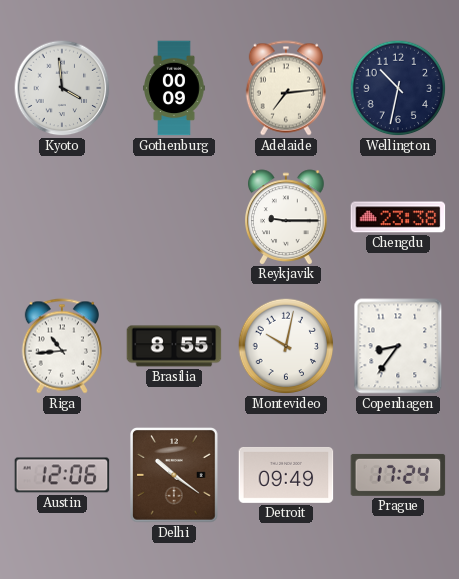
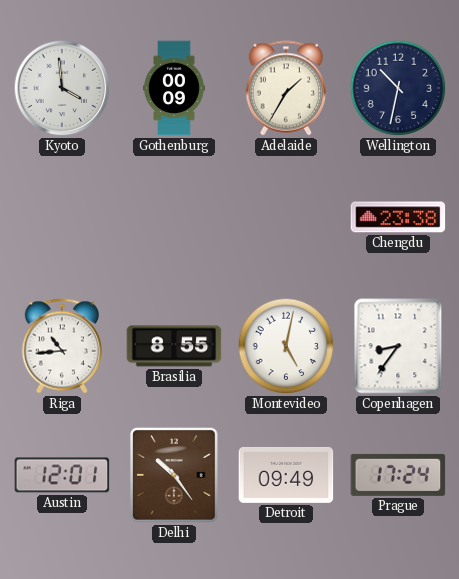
Adelaide: 7:14 -> 1:35
Reykjavik: 9:15 -> none
Montevideo: 10:02 -> 5:02
Austin: 12:06 -> 12:01
Delhi: 10:21 -> 10:24
